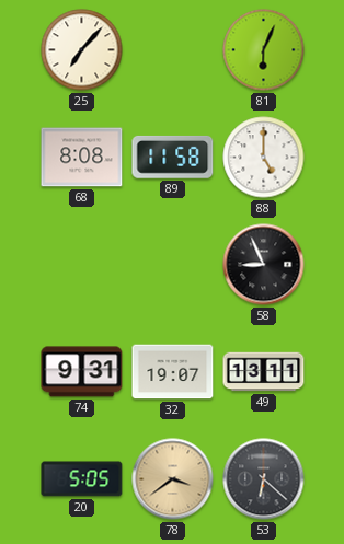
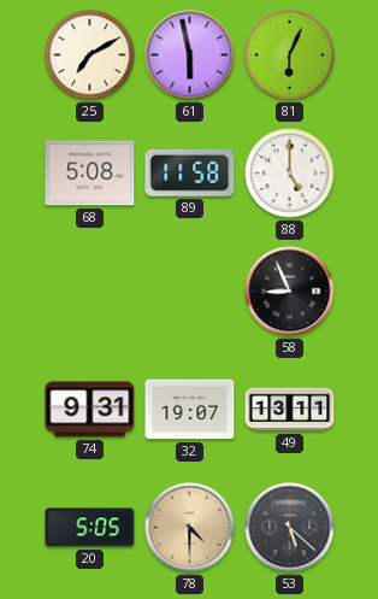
25: 7:07 -> 7:10
61: none -> 5:58
68: 8:08 -> 5:08
78: 3:39 -> 4:30
53: 6:22 -> 5:22
